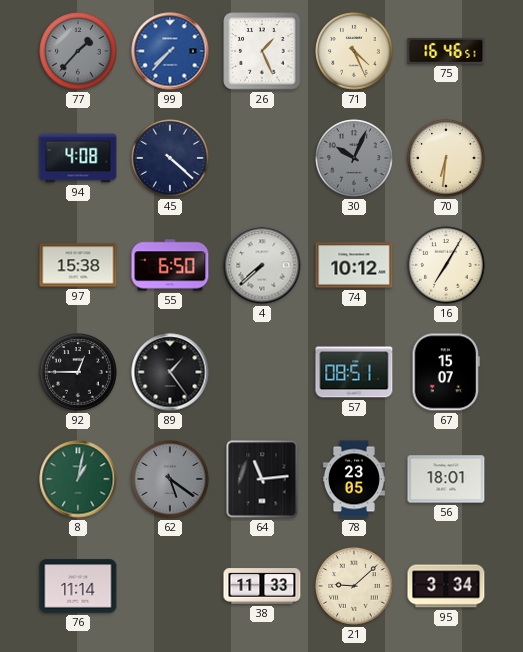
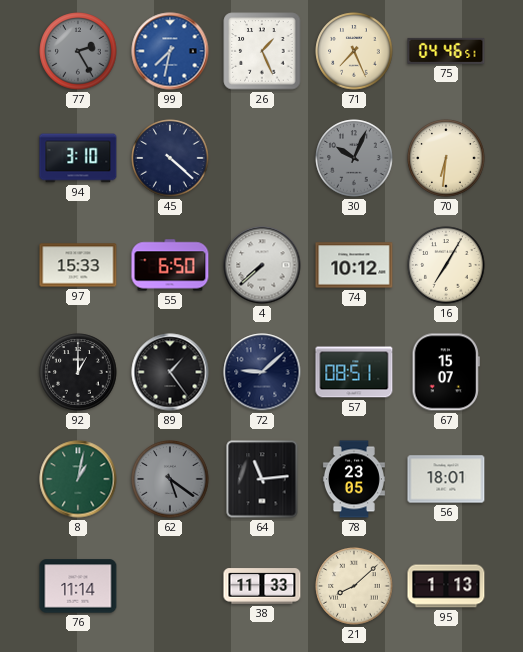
77: 1:37 -> 2:25
99: 7:37 -> 7:32
71: 4:26 -> 7:26
75: 16:46 -> 04:46
94: 4:08 -> 3:10
97: 15:38 -> 15:33
92: 12:45 -> 1:00
72: none -> 9:08
21: 9:08 -> 8:08
95: 3:34 -> 1:13
